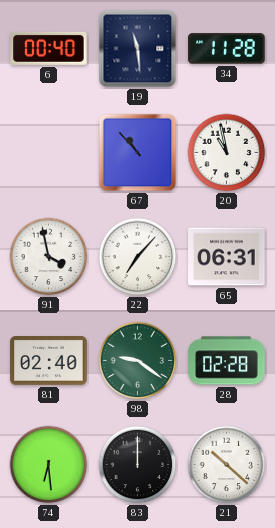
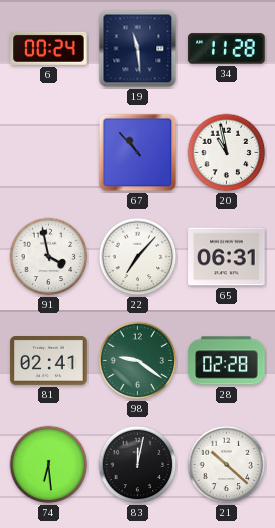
6: 00:40 -> 00:24
81: 02:40 -> 02:41
83: 12:00 -> 12:02
